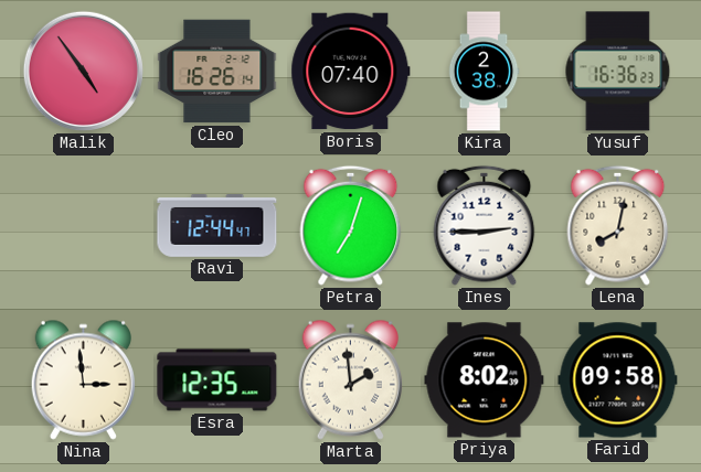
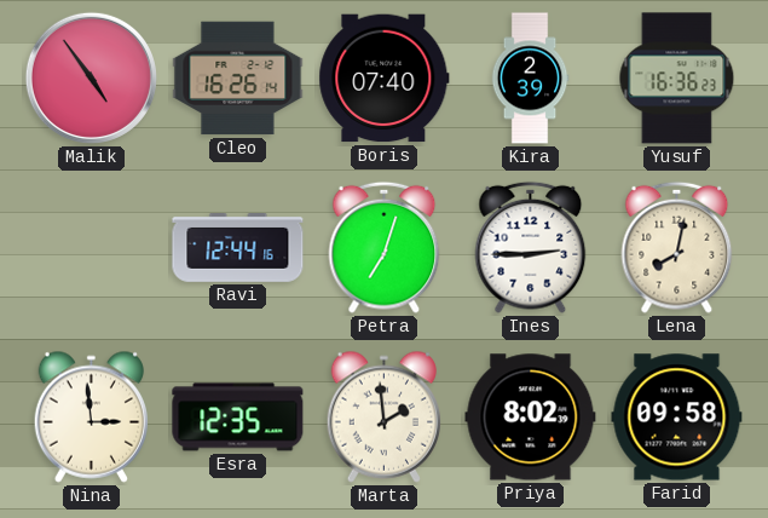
Kira: 2:38 -> 2:39
Ravi: 12:44:47 -> 12:44:16
